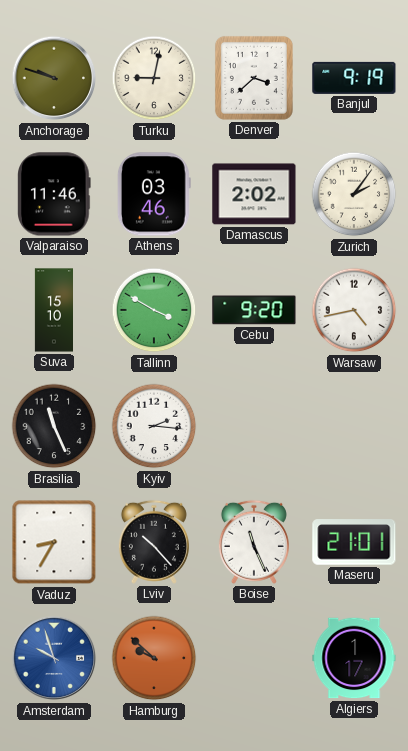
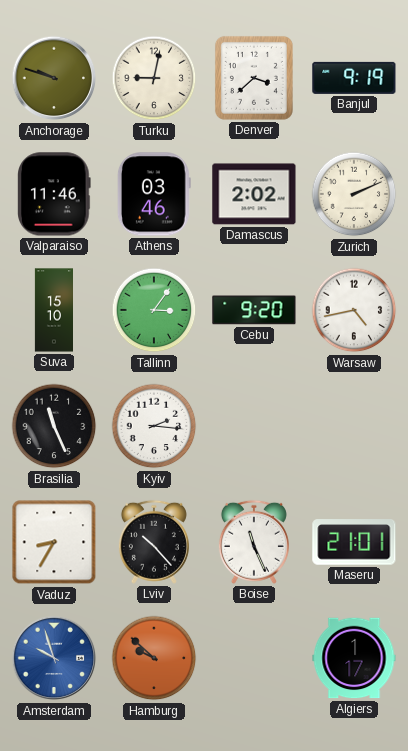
Zurich: 2:06 -> 2:11
Tallinn: 3:50 -> 3:06
